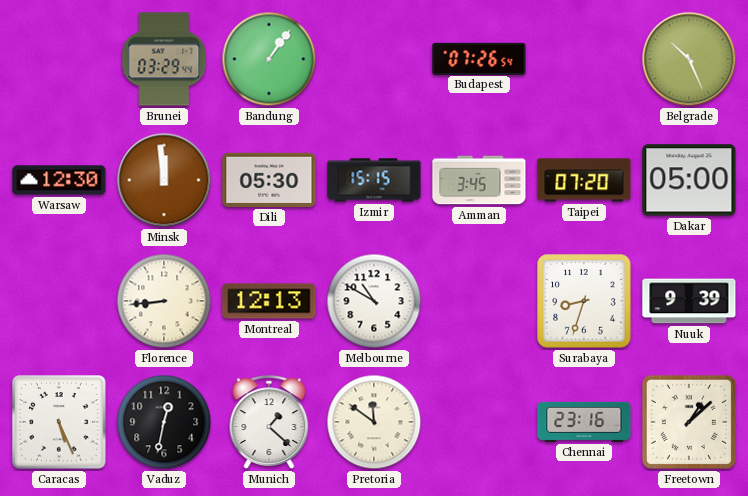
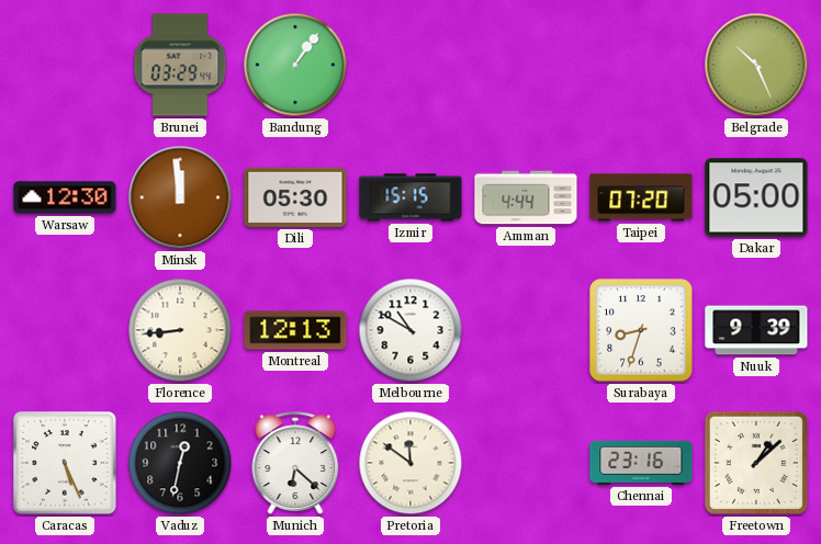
Budapest: 07:26 -> none
Amman: 3:45 -> 4:44
Munich: 1:22 -> 6:22
